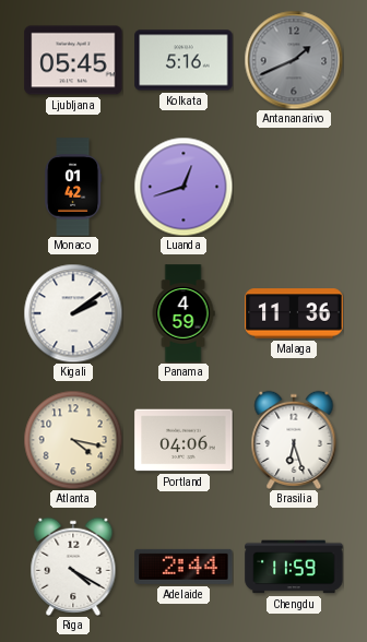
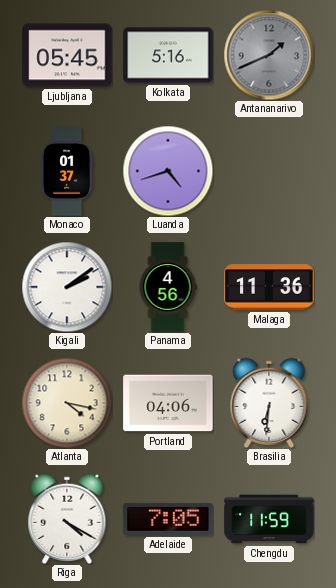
Monaco: 01:42 -> 01:37
Luanda: 12:42 -> 4:42
Panama: 4:59 -> 4:56
Brasilia: 6:27 -> 6:31
Adelaide: 2:44 -> 7:05
